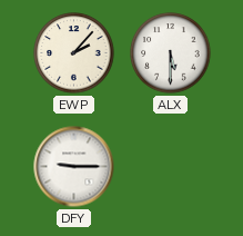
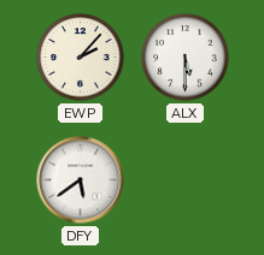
DFY: 9:15 -> 5:39
